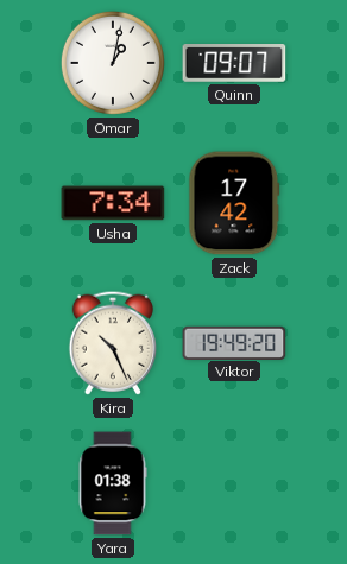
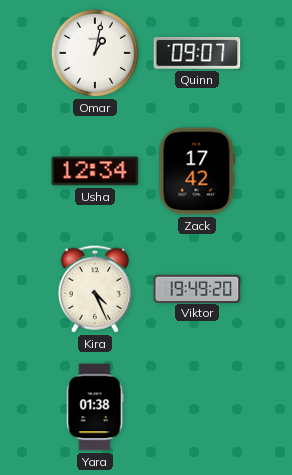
Usha: 7:34 -> 12:34
Kira: 10:26 -> 4:26
